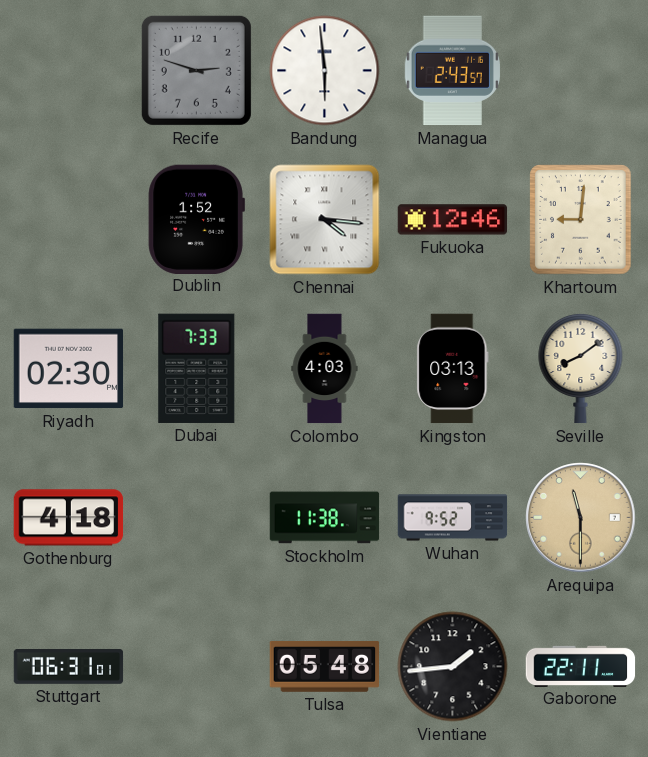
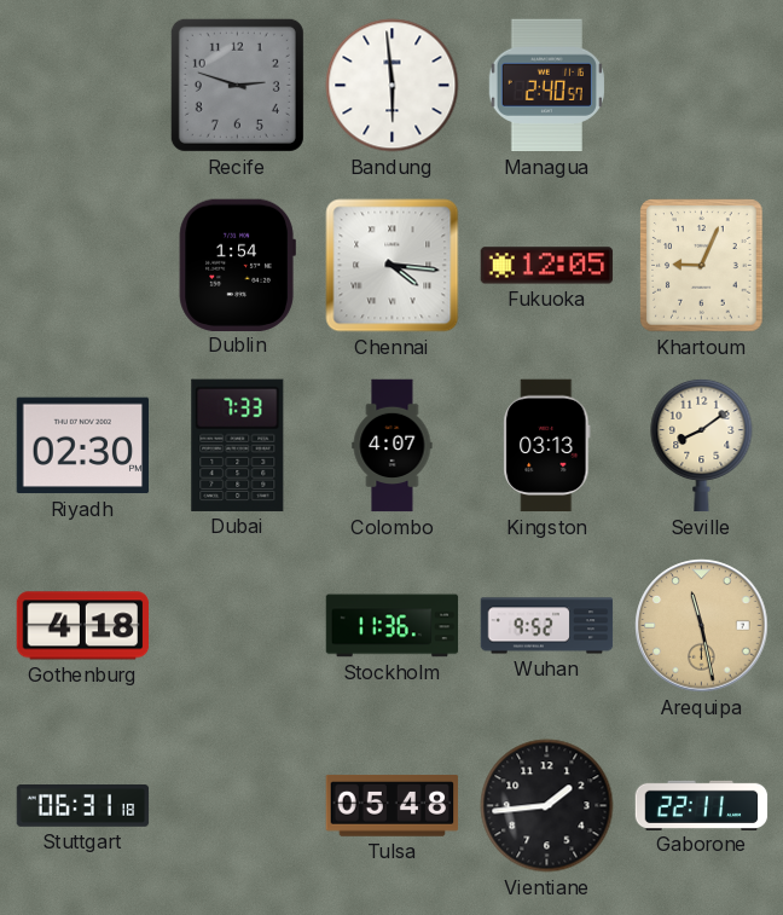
Managua: 2:43 -> 2:40
Dublin: 1:52 -> 1:54
Fukuoka: 12:46 -> 12:05
Khartoum: 9:01 -> 9:04
Colombo: 4:03 -> 4:07
Stockholm: 11:38 -> 11:36
Arequipa: 11:30 -> 11:28
Stuttgart: 06:31:01 -> 06:31:18
